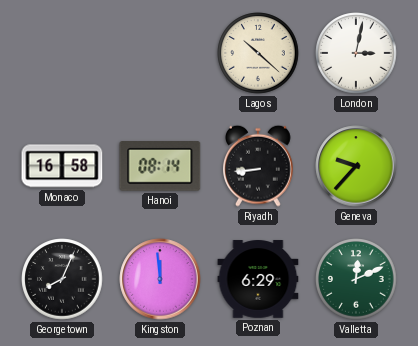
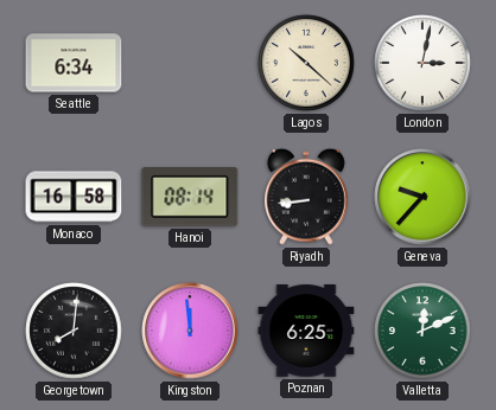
Seattle: none -> 6:34
Georgetown: 8:04 -> 8:01
Poznan: 6:29 -> 6:25
